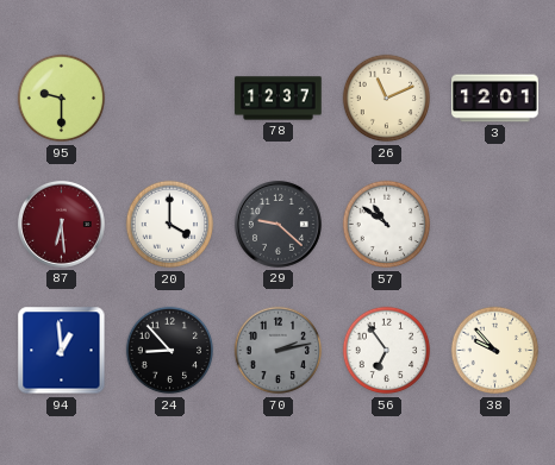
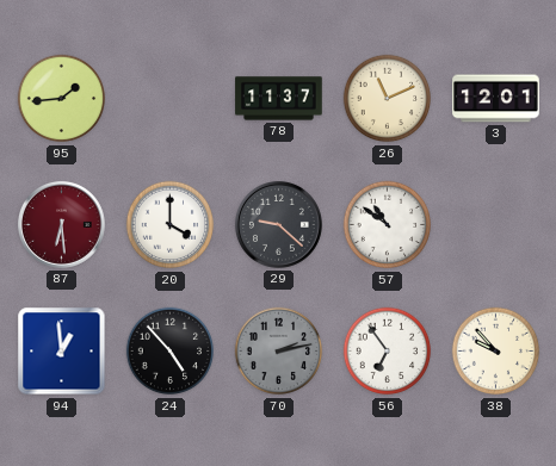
95: 9:30 -> 1:44
78: 12:37 -> 11:37
24: 8:53 -> 4:53
